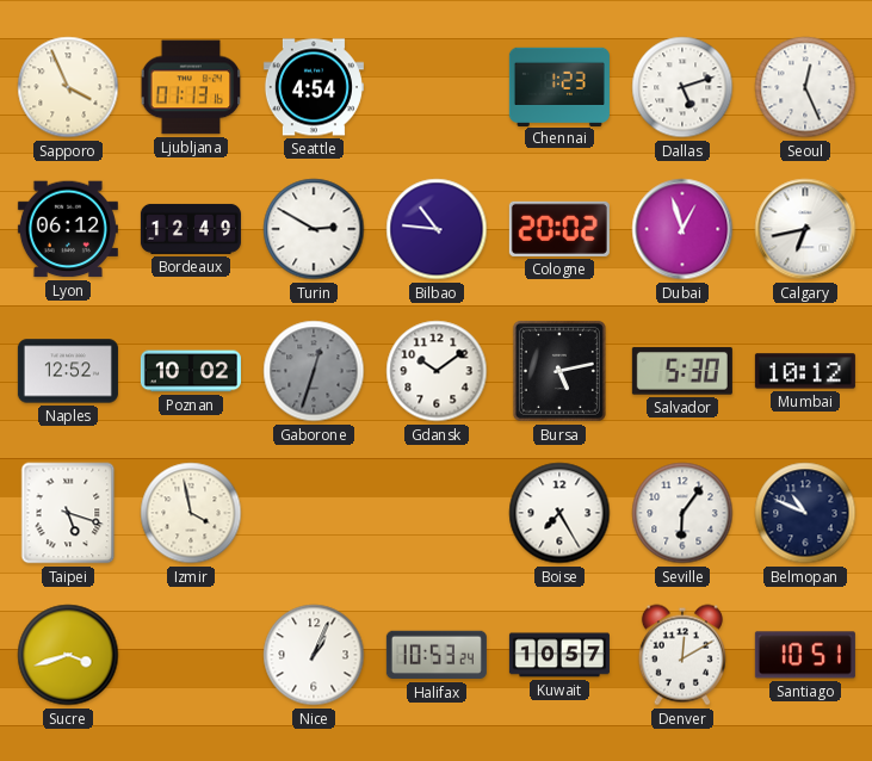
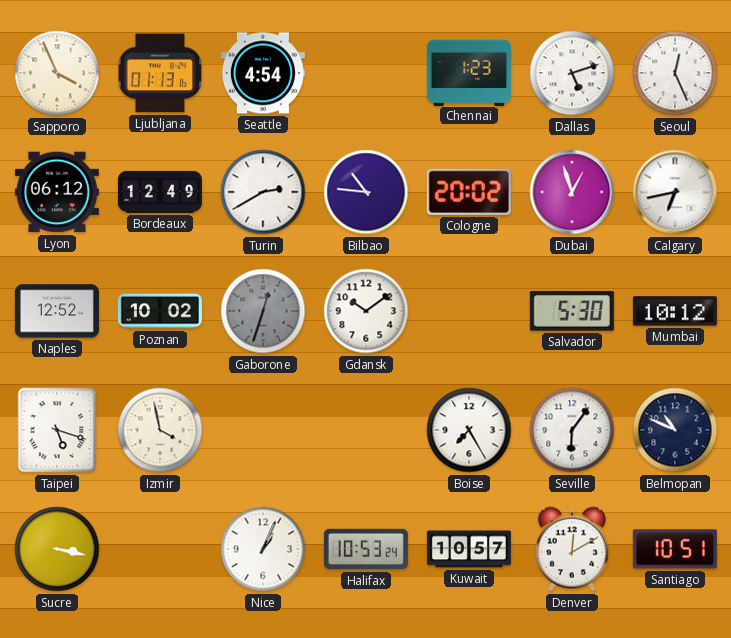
Turin: 2:50 -> 2:40
Bursa: 5:13 -> none
Sucre: 3:42 -> 3:17
